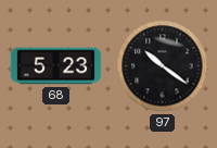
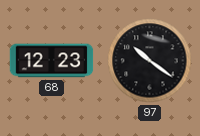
68: 5:23 -> 12:23
